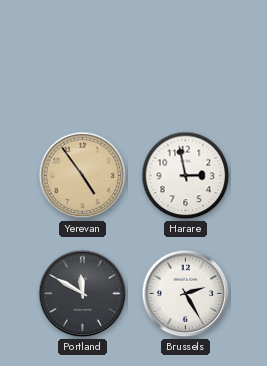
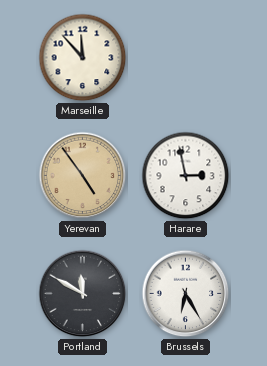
Marseille: none -> 11:53
Brussels: 2:25 -> 6:25
